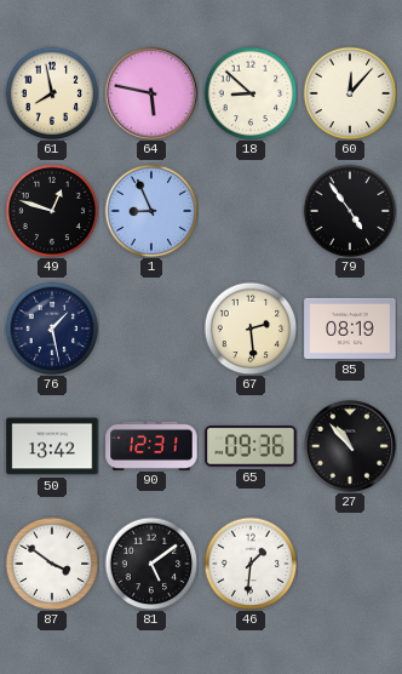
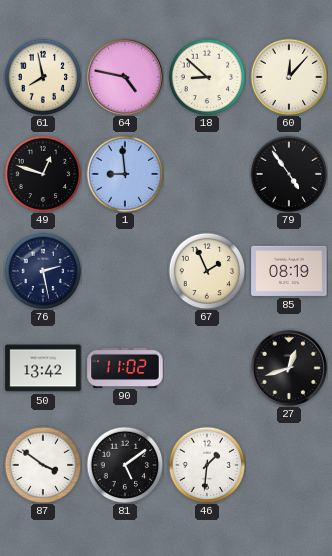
64: 5:47 -> 4:47
1: 8:56 -> 8:59
76: 1:28 -> 2:28
67: 2:29 -> 1:56
90: 12:31 -> 11:02
65: 09:36 -> none
27: 10:53 -> 12:42
